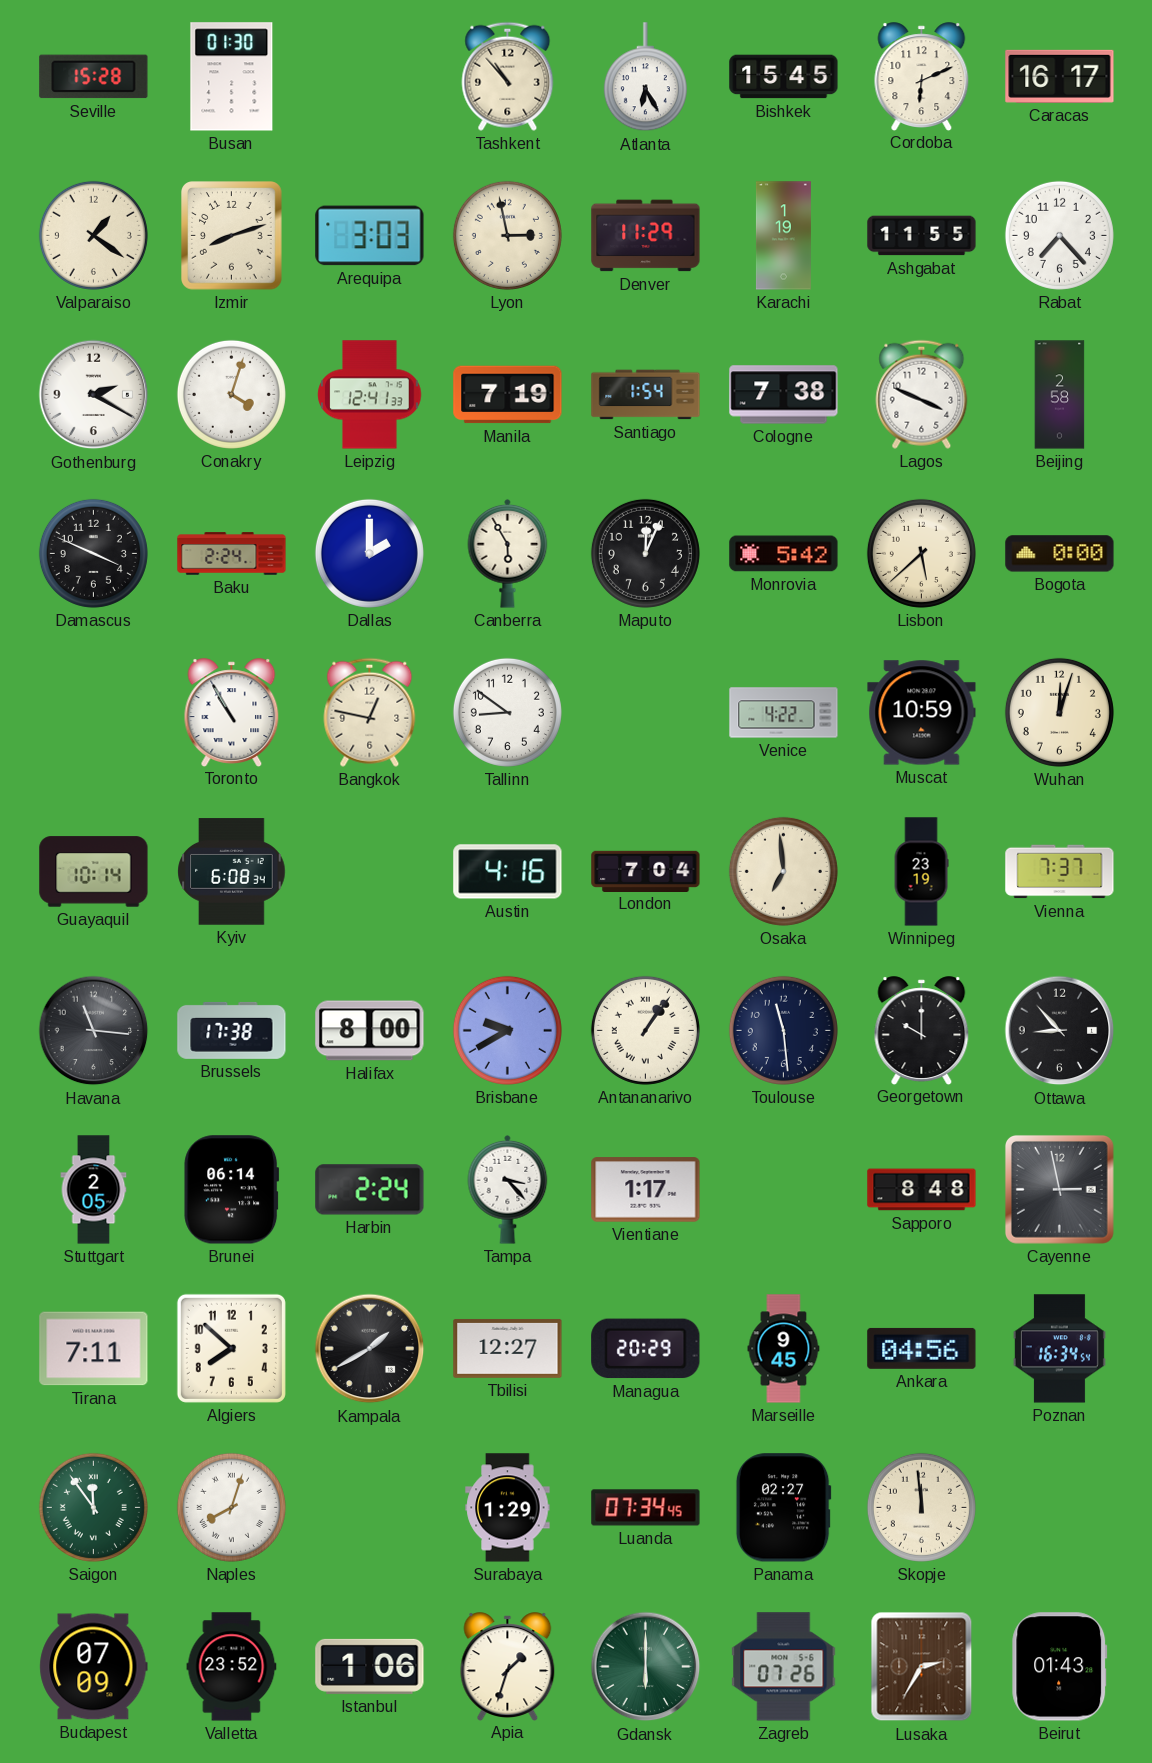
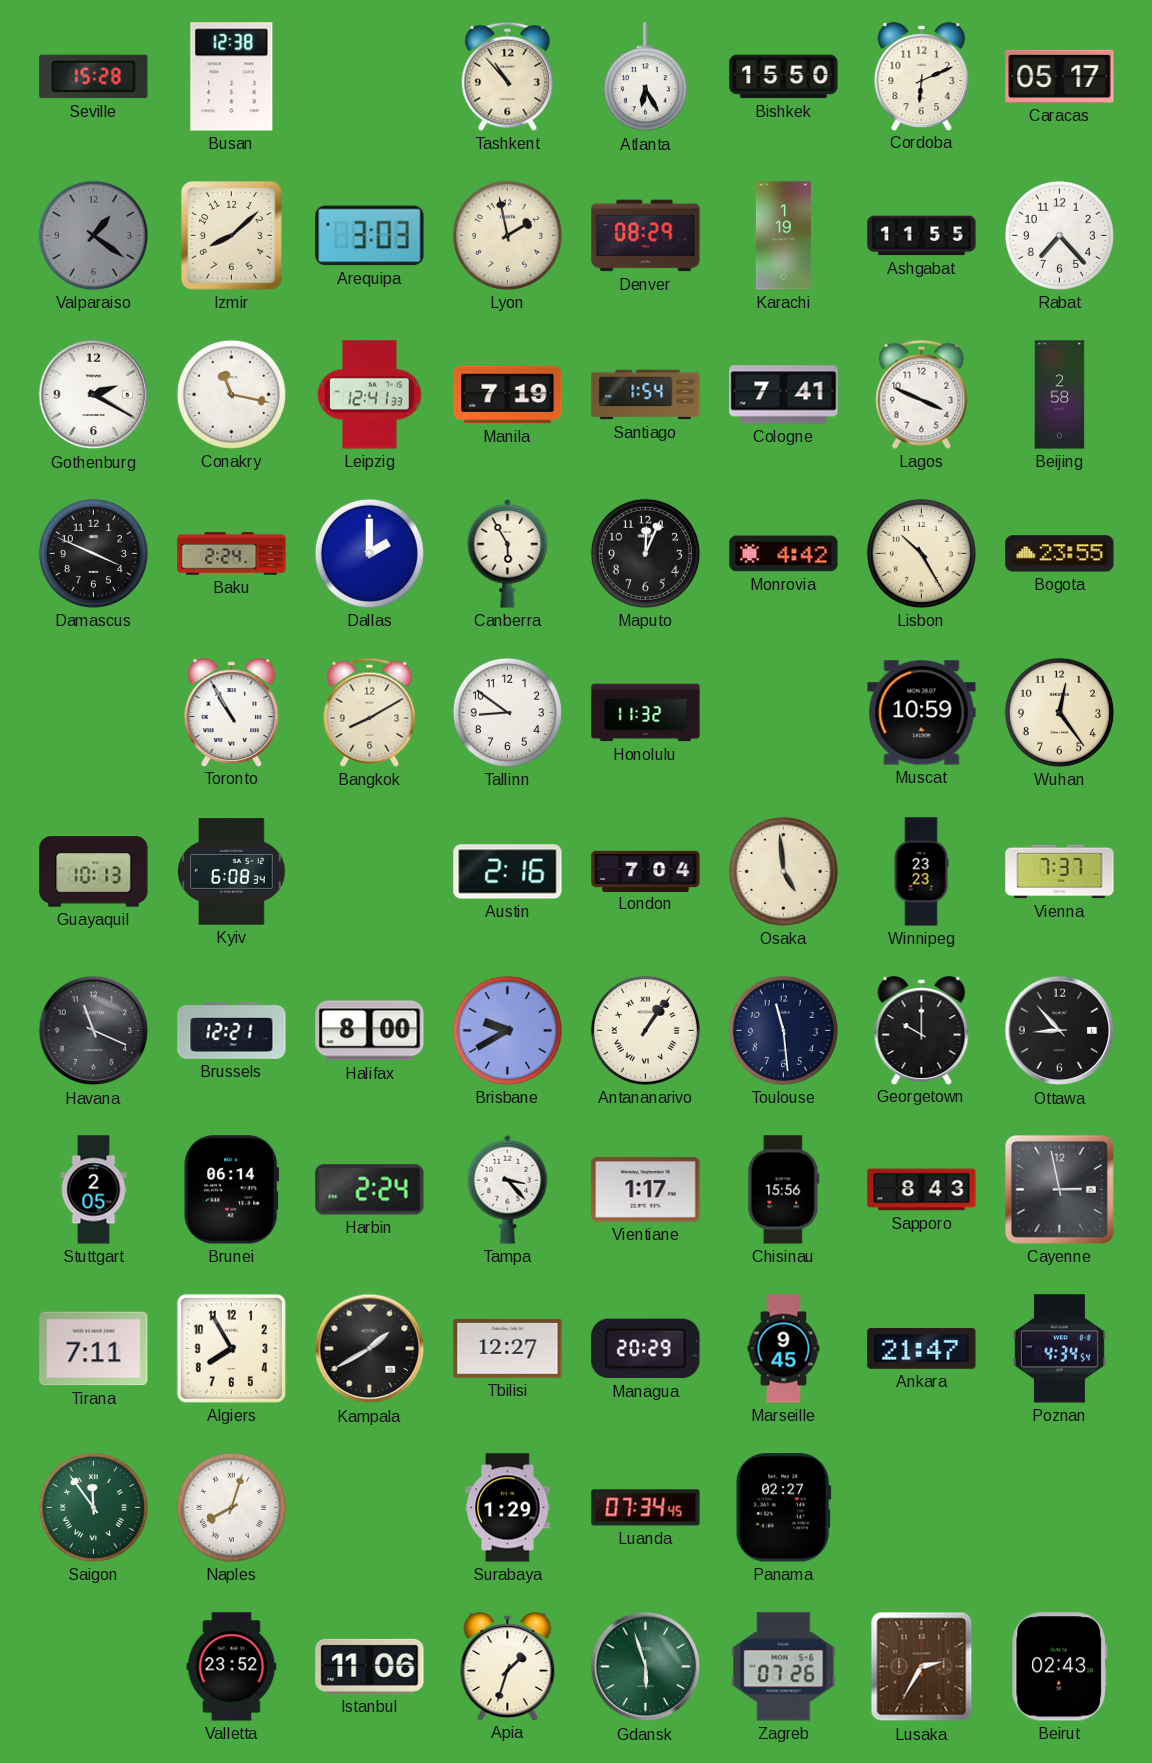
Busan: 01:30 -> 12:38
Bishkek: 15:45 -> 15:50
Caracas: 16:17 -> 05:17
Valparaiso dial: cream -> grey
Izmir: 8:12 -> 8:08
Lyon: 2:58 -> 1:58
Denver: 11:29 -> 08:29
Conakry: 4:03 -> 11:17
Cologne: 7:38 -> 7:41
Monrovia: 5:42 -> 4:42
Lisbon: 5:38 -> 10:25
Bogota: 0:00 -> 23:55
Bangkok: 12:47 -> 8:10
Honolulu: none -> 11:32
Venice: 4:22 -> none
Wuhan: 12:03 -> 12:24
Guayaquil: 10:14 -> 10:13
Austin: 4:16 -> 2:16
Osaka: 6:59 -> 4:59
Winnipeg: 23:19 -> 23:23
Havana: 11:16 -> 11:19
Brussels: 17:38 -> 12:21
Chisinau: none -> 15:56
Sapporo: 8:48 -> 8:43
Algiers: 7:52 -> 7:55
Ankara: 04:56 -> 21:47
Poznan: 16:34 -> 4:34
Skopje: 11:59 -> none
Budapest: 07:09 -> none
Istanbul: 1:06 -> 11:06
Gdansk: 6:00 -> 5:57
Beirut: 01:43 -> 02:43
